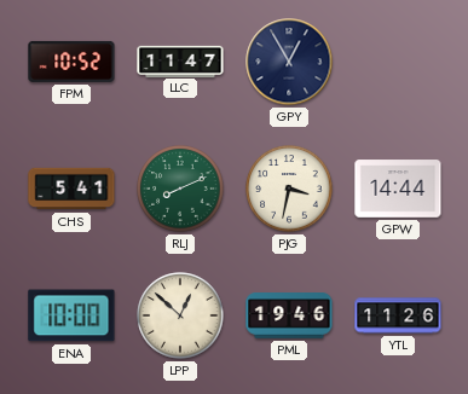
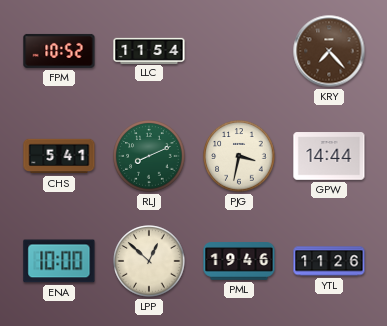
LLC: 11:47 -> 11:54
GPY: 12:55 -> none
KRY: none -> 7:23
